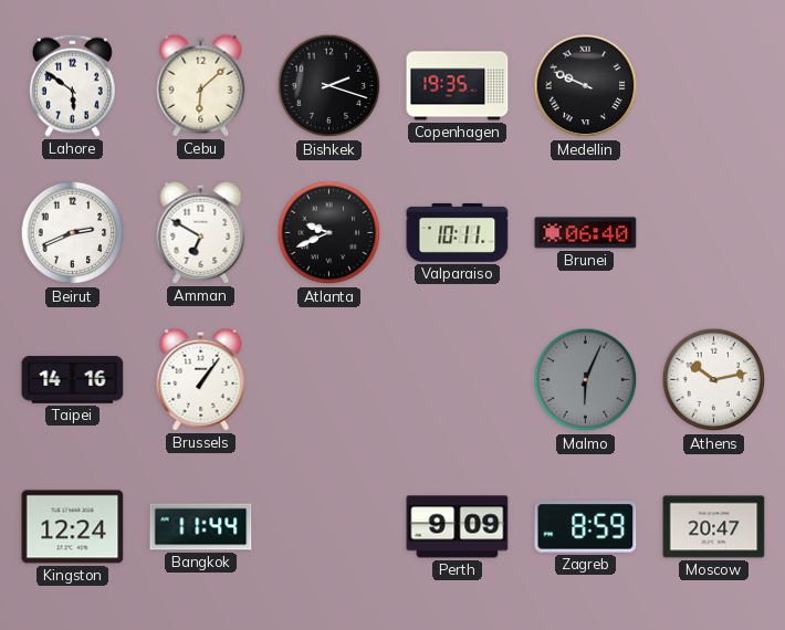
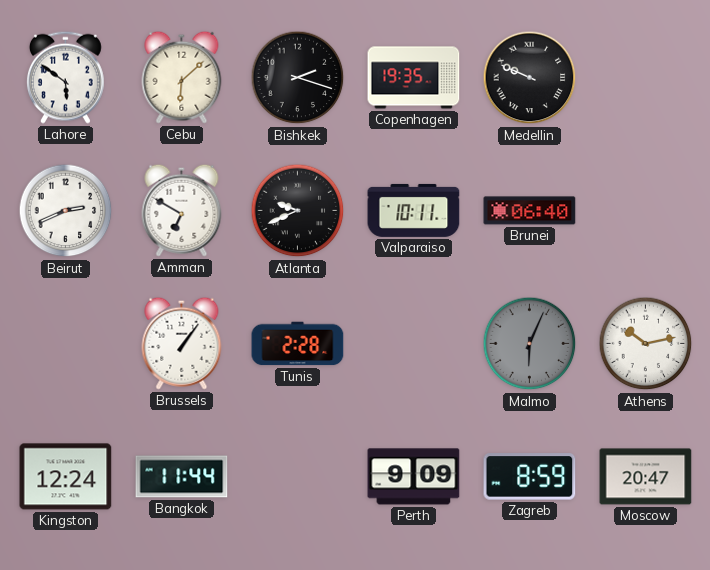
Taipei: 14:16 -> none
Tunis: none -> 2:28
